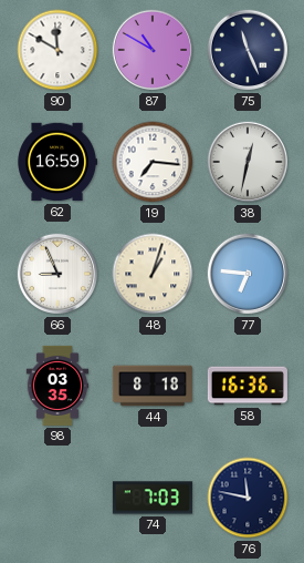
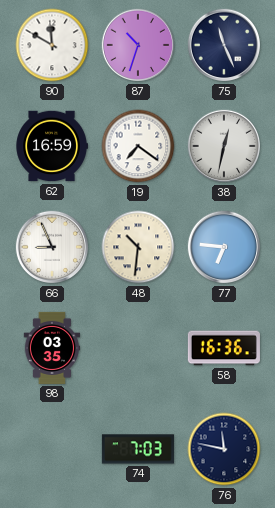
87: 10:50 -> 10:33
19: 7:16 -> 7:21
48: 1:03 -> 10:31
44: 8:18 -> none
